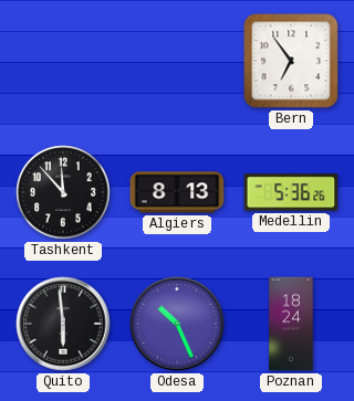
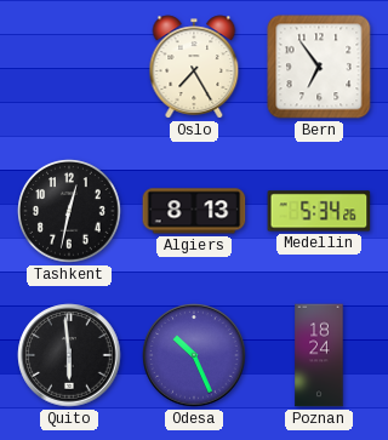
Oslo: none -> 7:25
Tashkent: 11:53 -> 12:32
Medellin: 5:36 -> 5:34
